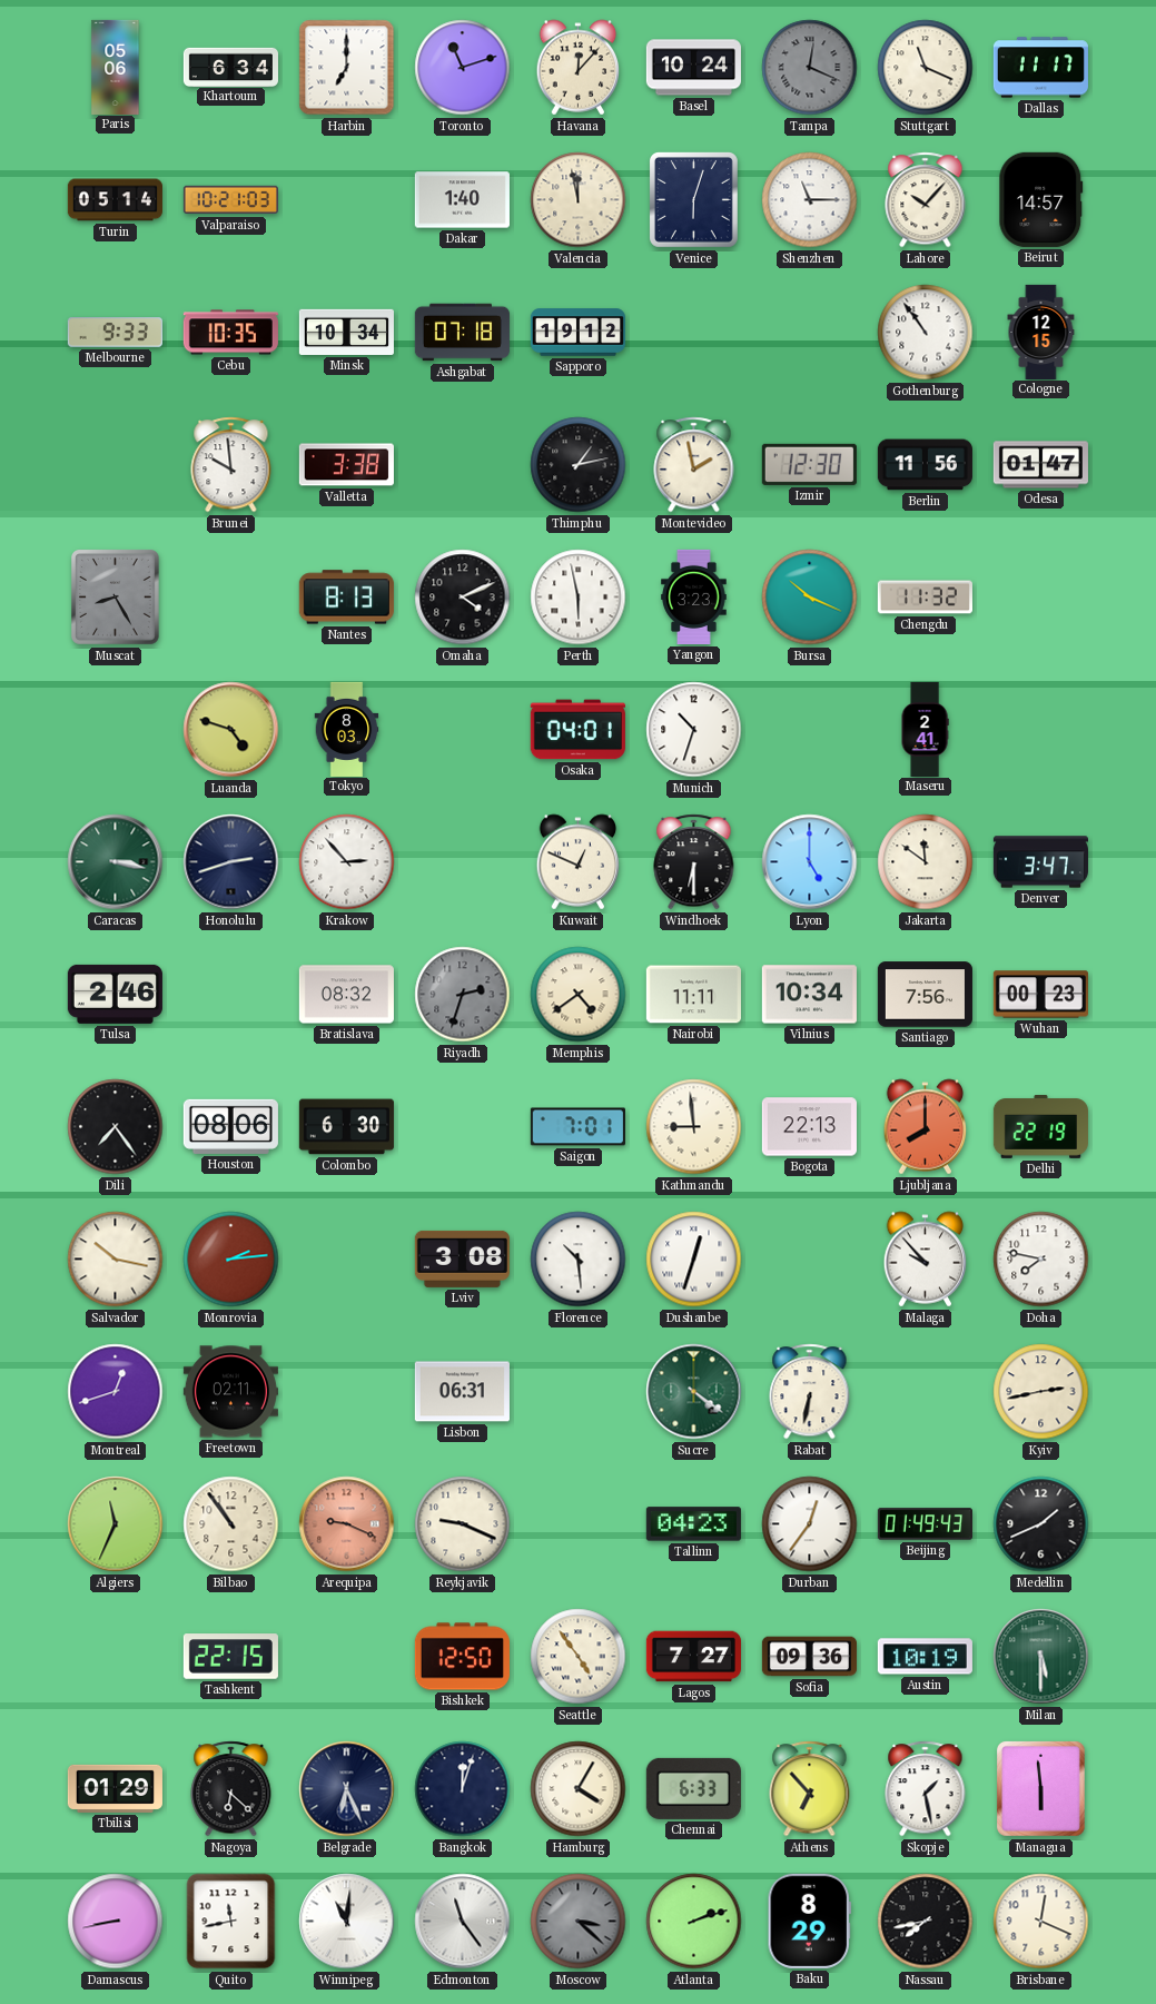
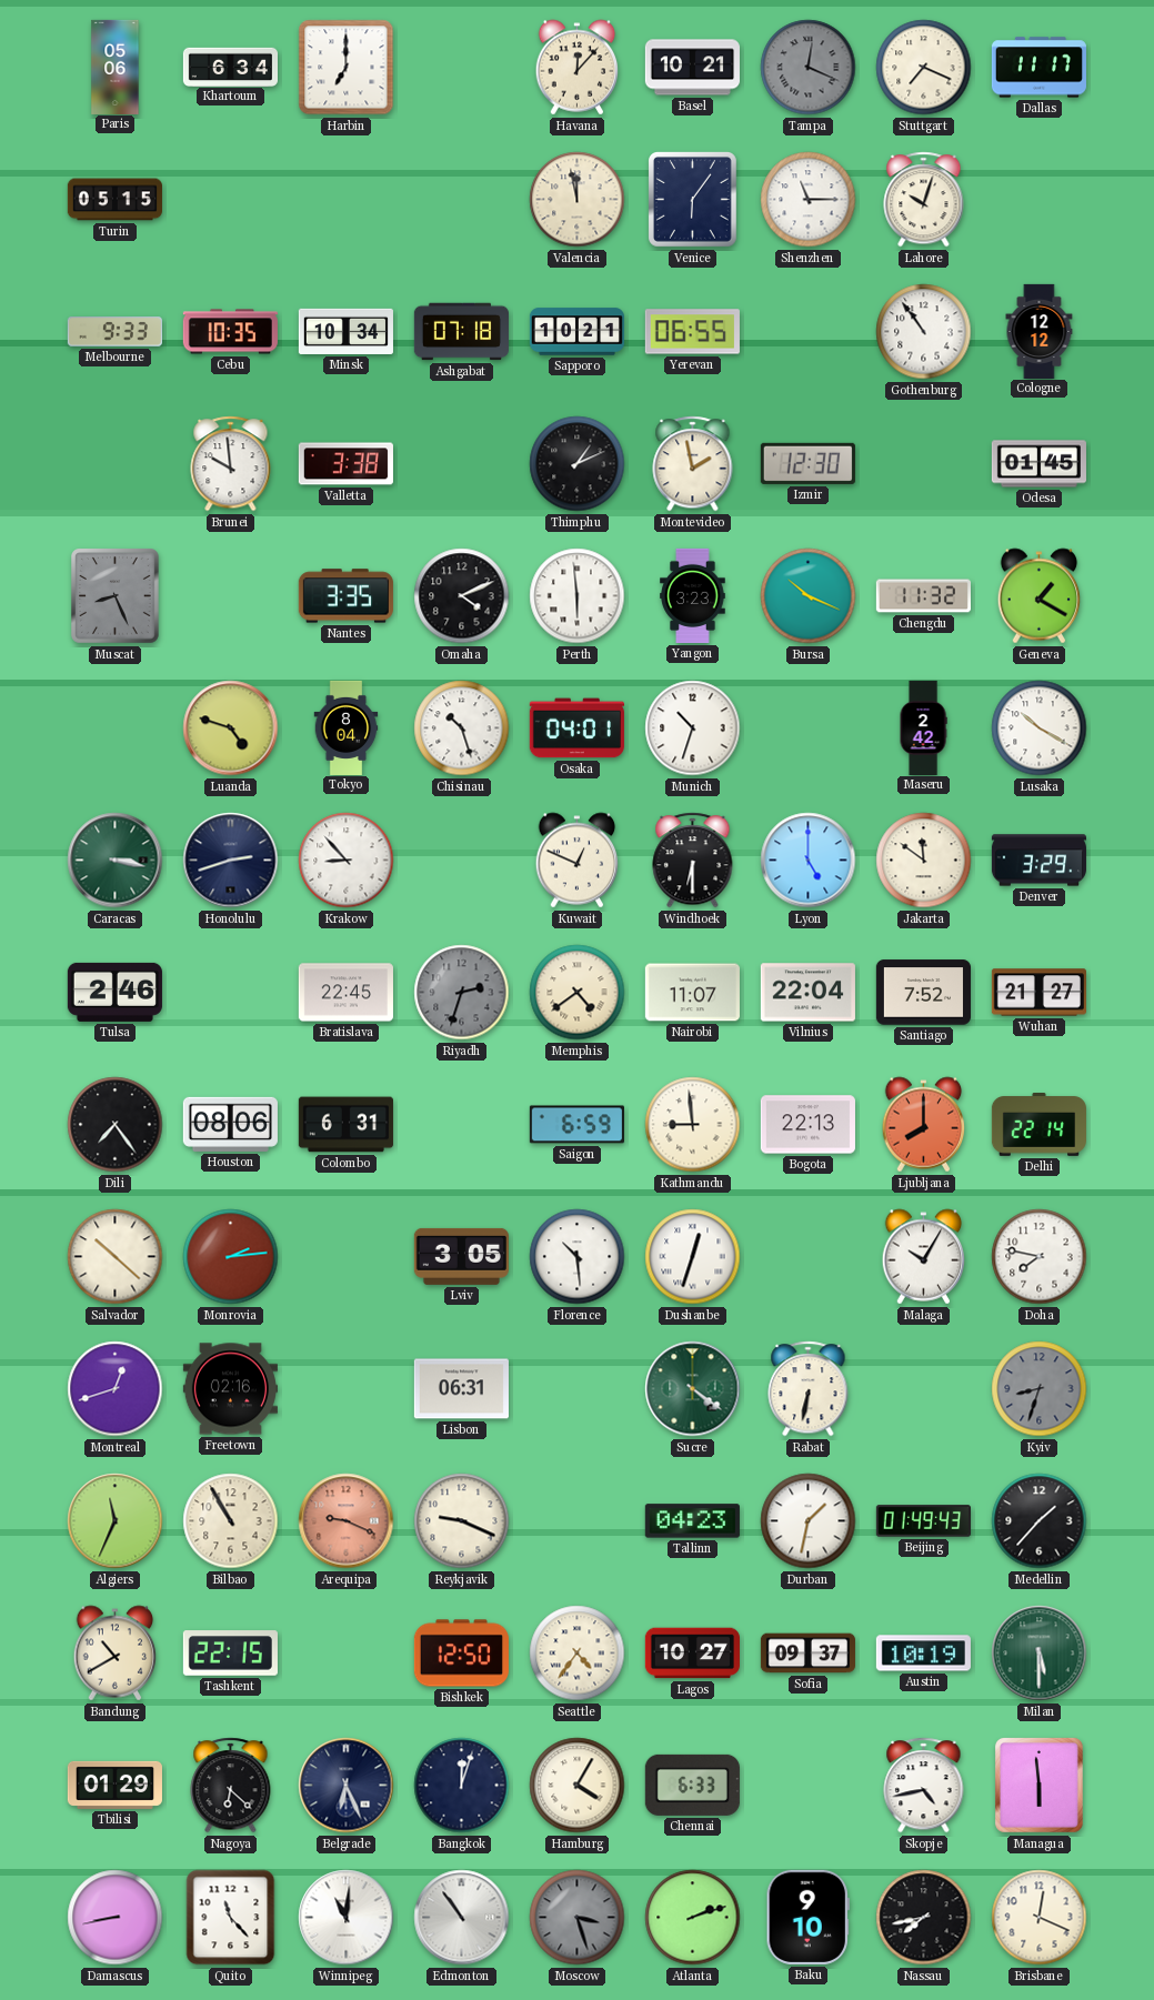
Toronto: 11:12 -> none
Basel: 10:24 -> 10:21
Stuttgart: 11:19 -> 7:19
Turin: 05:14 -> 05:15
Valparaiso: 10:21 -> none
Dakar: 1:40 -> none
Venice: 6:03 -> 6:06
Lahore: 10:07 -> 10:03
Beirut: 14:57 -> none
Sapporo: 19:12 -> 10:21
Yerevan: none -> 06:55
Cologne: 12:15 -> 12:12
Thimphu: 1:13 -> 1:11
Berlin: 11:56 -> none
Odesa: 01:47 -> 01:45
Muscat: 8:25 -> 8:26
Nantes: 8:13 -> 3:35
Perth: 5:58 -> 5:59
Geneva: none -> 1:20
Tokyo: 8:03 -> 8:04
Chisinau: none -> 10:27
Maseru: 2:41 -> 2:42
Lusaka: none -> 10:20
Krakow: 2:53 -> 8:53
Denver: 3:47 -> 3:29
Bratislava: 08:32 -> 22:45
Nairobi: 11:11 -> 11:07
Vilnius: 10:34 -> 22:04
Santiago: 7:56 -> 7:52
Wuhan: 00:23 -> 21:27
Colombo: 6:30 -> 6:31
Saigon: 7:01 -> 6:59
Delhi: 22:19 -> 22:14
Salvador: 10:17 -> 10:22
Lviv: 3:08 -> 3:05
Malaga: 9:53 -> 10:05
Freetown: 02:11 -> 02:16
Kyiv: 2:43 -> 8:33
Kyiv dial: cream -> grey
Bilbao: 10:54 -> 10:55
Durban: 12:36 -> 1:32
Medellin: 1:41 -> 1:37
Bandung: none -> 10:40
Seattle: 4:54 -> 4:36
Lagos: 7:27 -> 10:27
Sofia: 09:36 -> 09:37
Athens: 6:53 -> none
Skopje: 1:28 -> 4:43
Quito: 11:43 -> 11:23
Edmonton: 11:24 -> 10:54
Moscow: 3:22 -> 3:27
Baku: 8:29 -> 9:10
